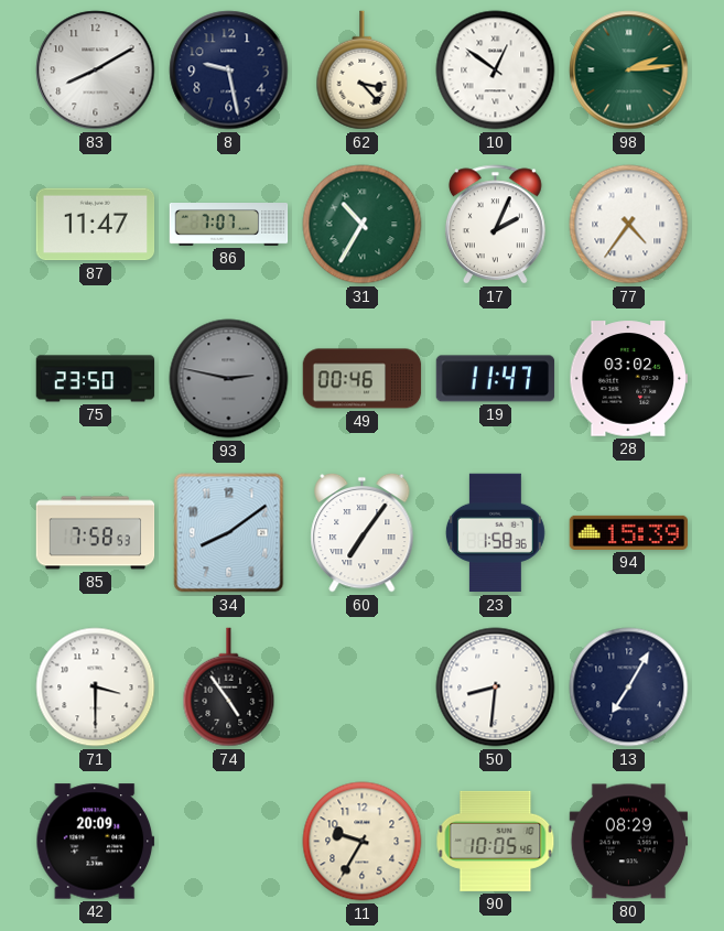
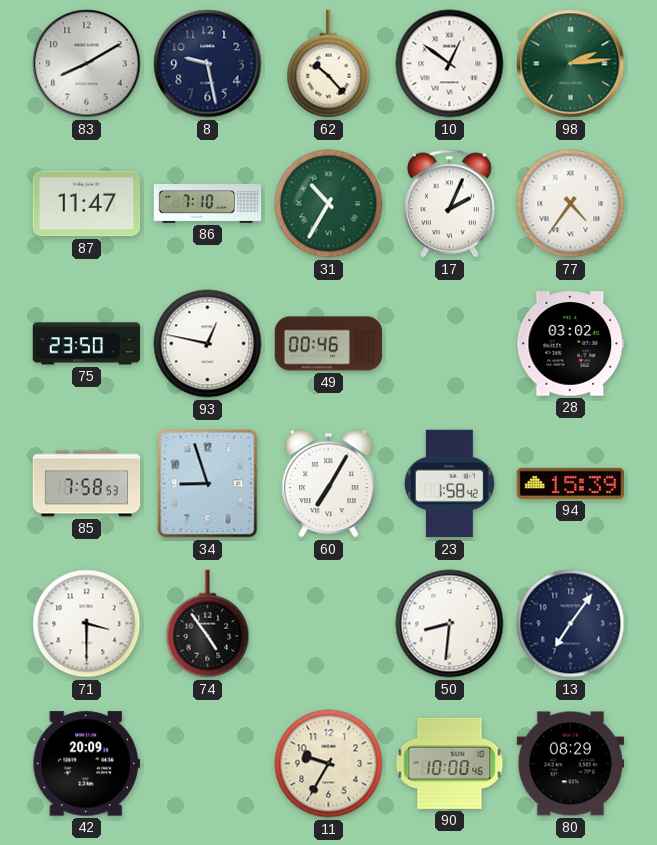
62: 3:23 -> 10:23
86: 7:07 -> 7:10
93: 2:47 -> 12:47
93 dial: grey -> white
19: 11:47 -> none
34: 8:09 -> 8:57
60: 7:06 -> 7:05
23: 1:58:36 -> 1:58:42
13: 7:05 -> 7:06
90: 10:05 -> 10:00
